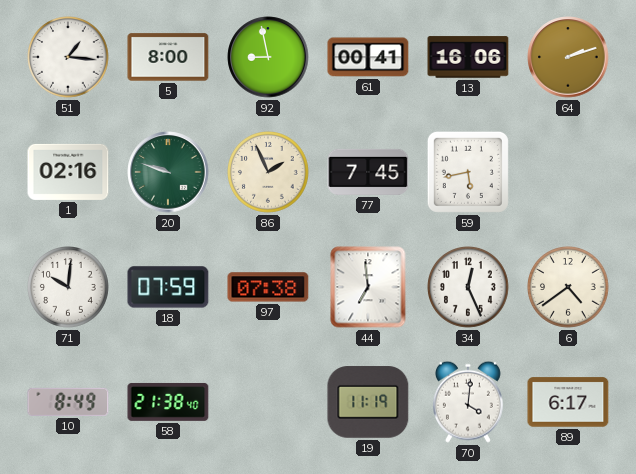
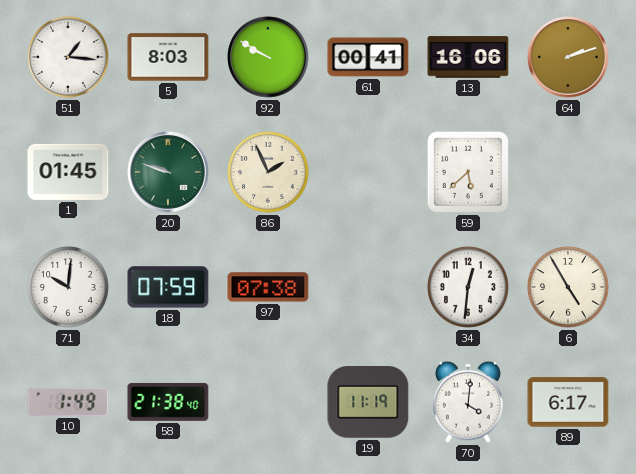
5: 8:00 -> 8:03
92: 8:58 -> 9:50
1: 02:16 -> 01:45
77: 7:45 -> none
59: 5:43 -> 5:38
44: 6:59 -> none
34: 12:26 -> 12:31
6: 4:39 -> 4:55
10: 8:49 -> 1:49
